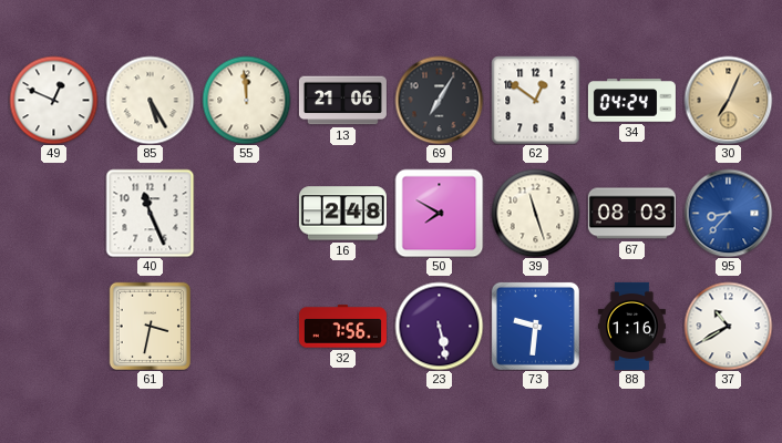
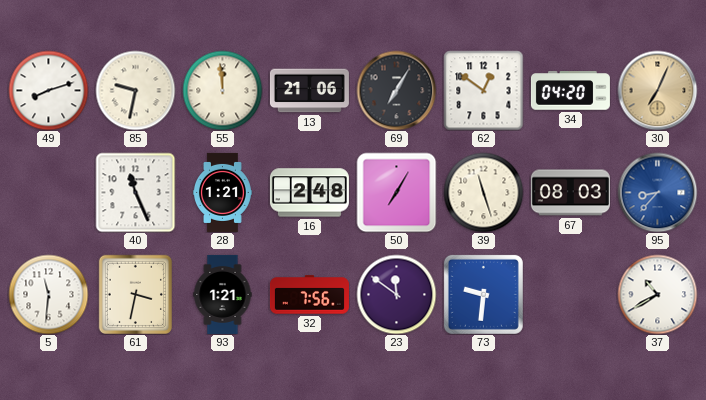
49: 12:49 -> 8:12
85: 5:25 -> 9:32
34: 04:24 -> 04:20
28: none -> 1:21
50: 7:50 -> 7:05
5: none -> 11:31
93: none -> 1:21
23: 5:28 -> 11:51
88: 1:16 -> none
